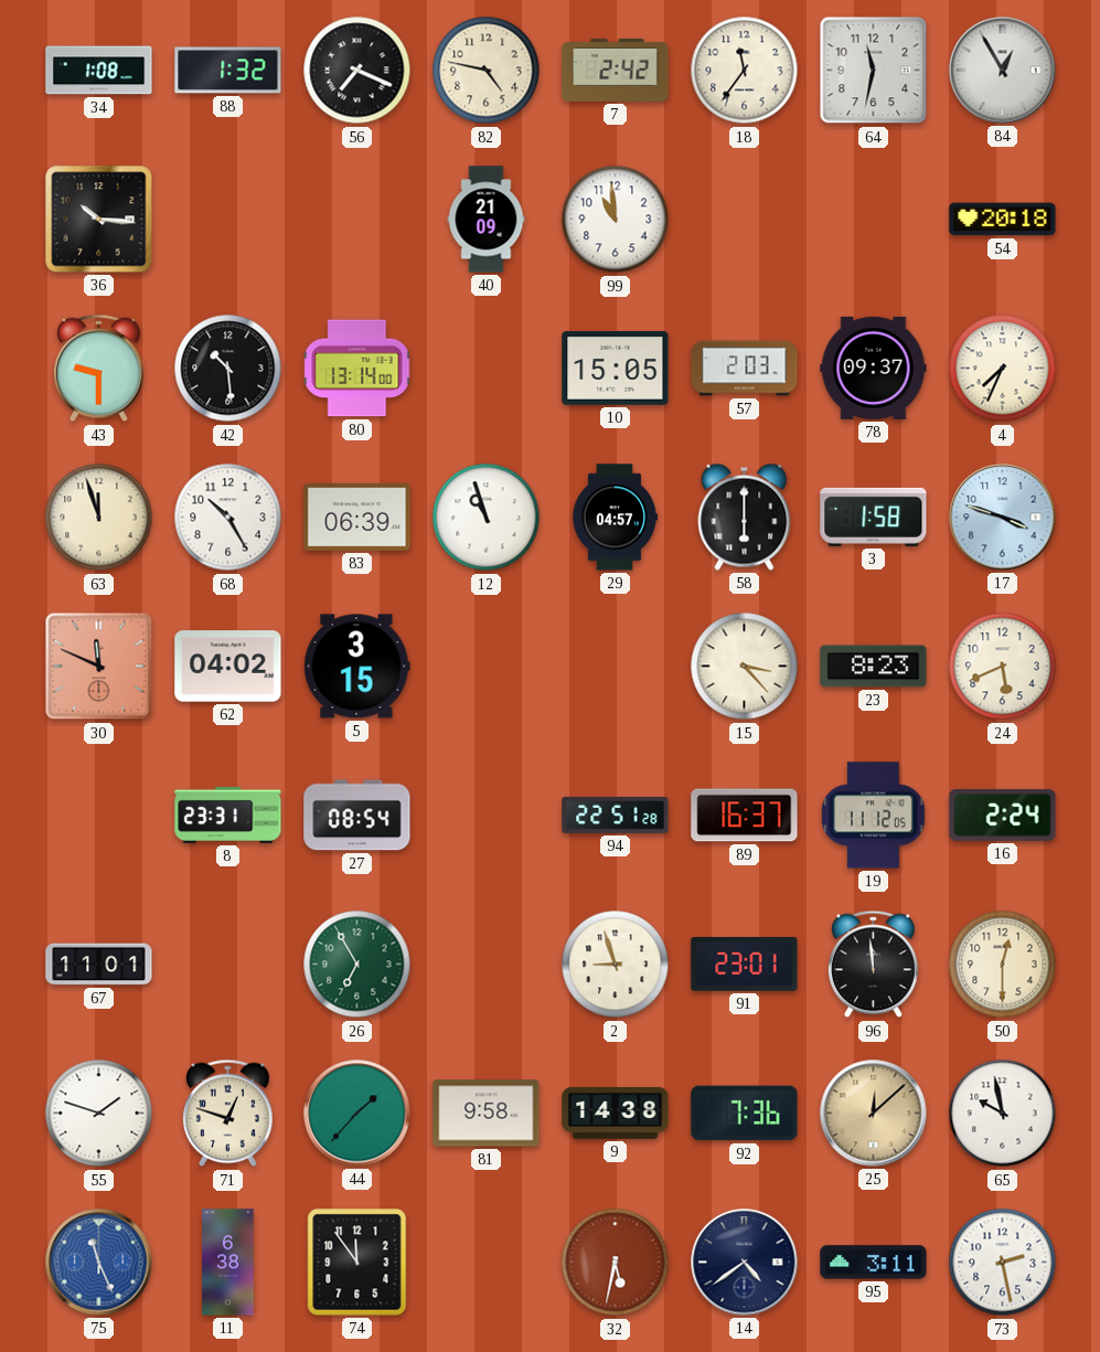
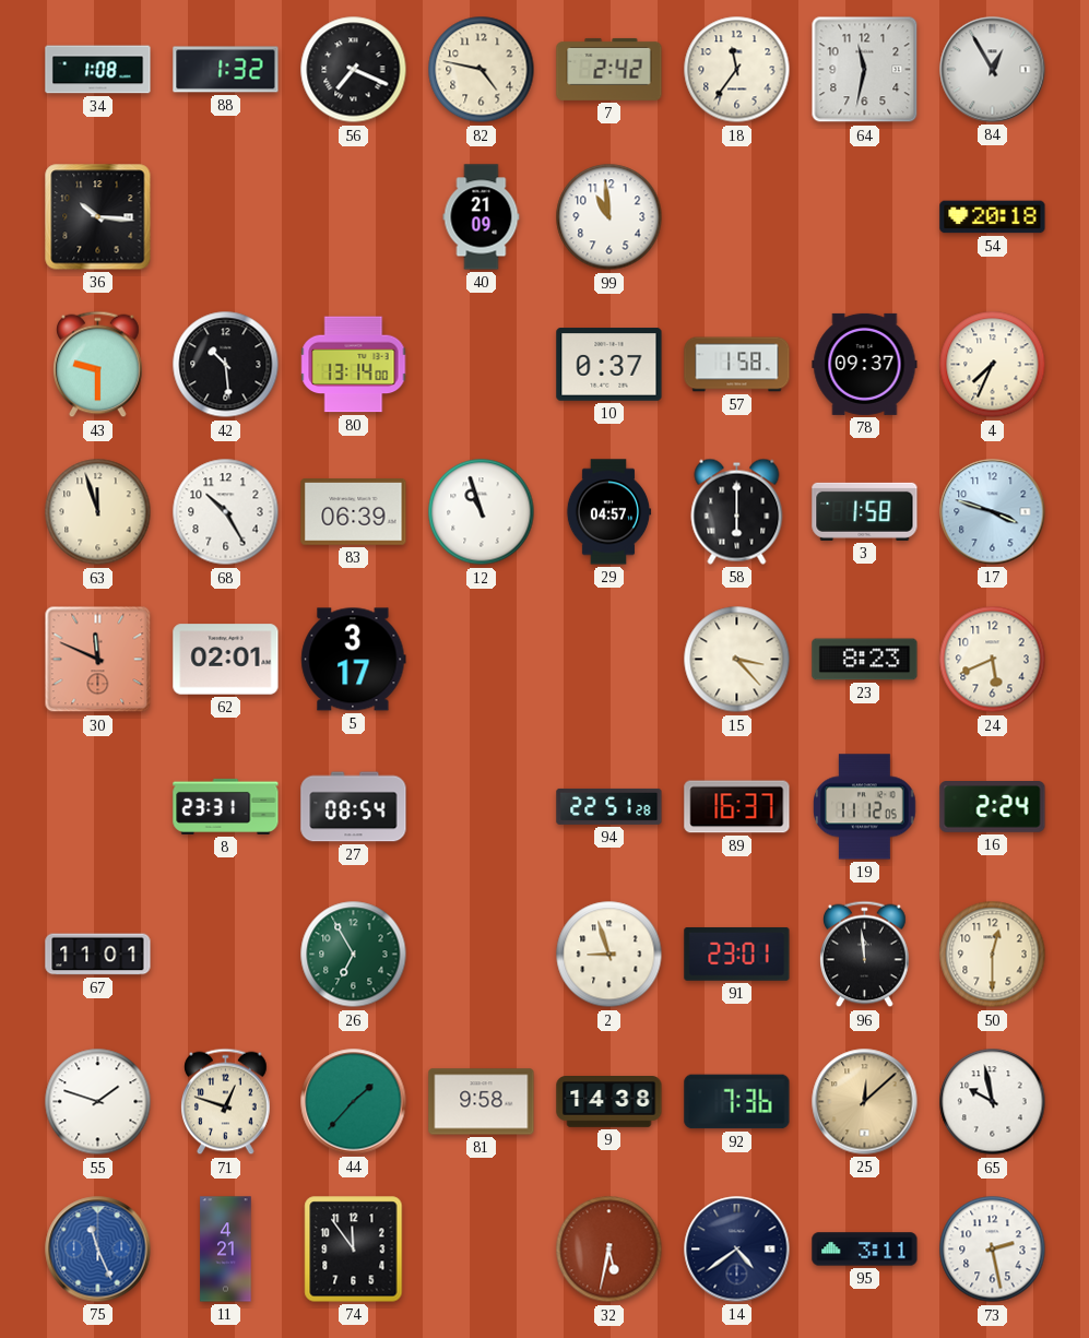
10: 15:05 -> 0:37
57: 2:03 -> 1:58
62: 04:02 -> 02:01
5: 3:15 -> 3:17
11: 6:38 -> 4:21
